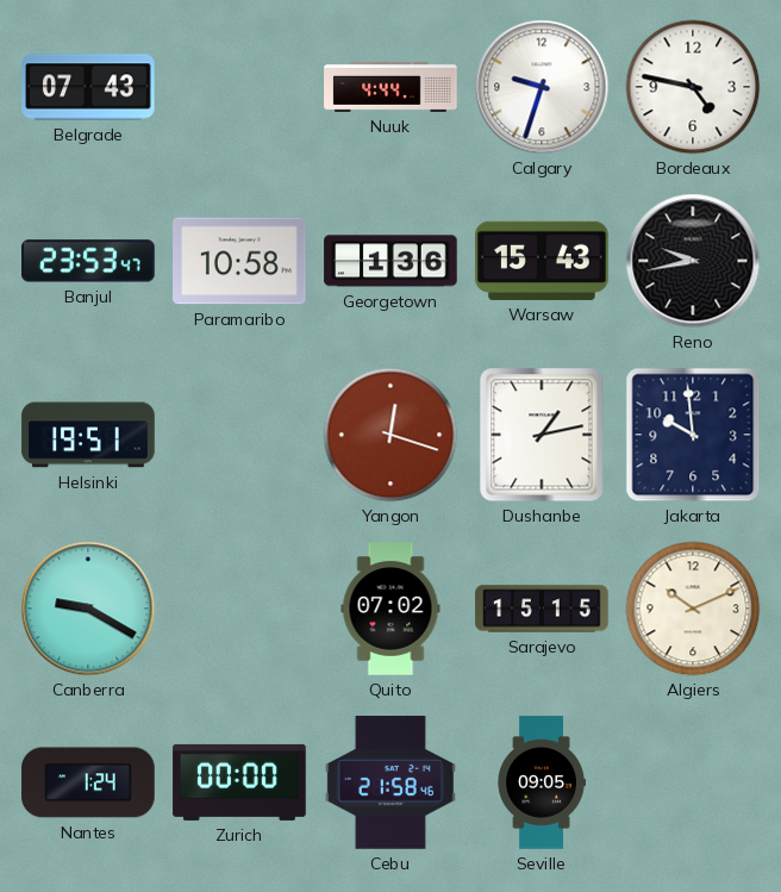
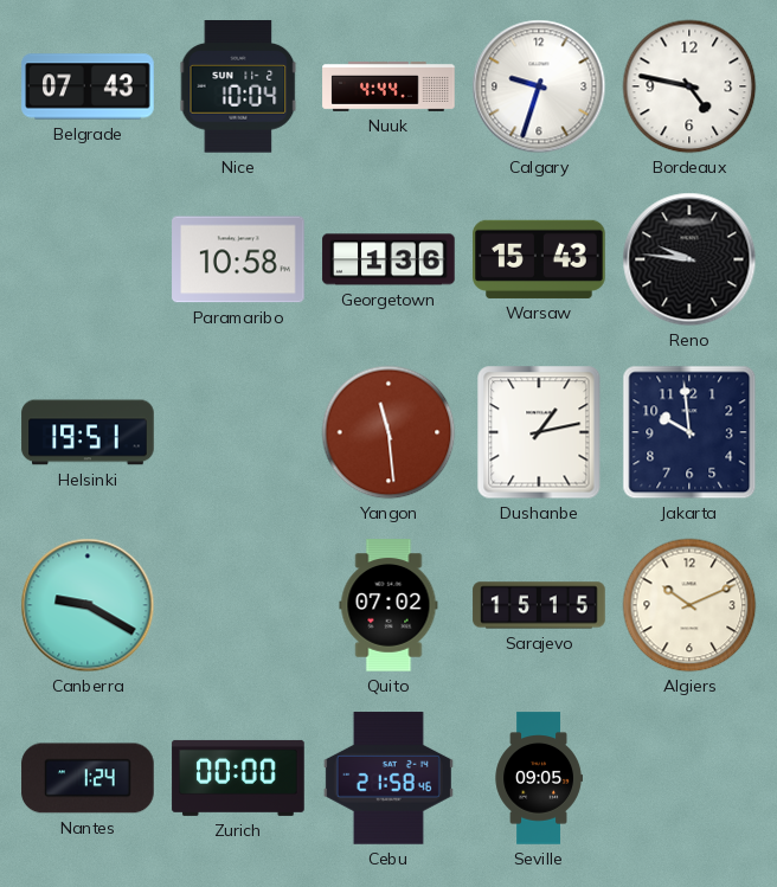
Nice: none -> 10:04
Banjul: 23:53 -> none
Reno: 9:43 -> 9:46
Yangon: 12:18 -> 11:29
